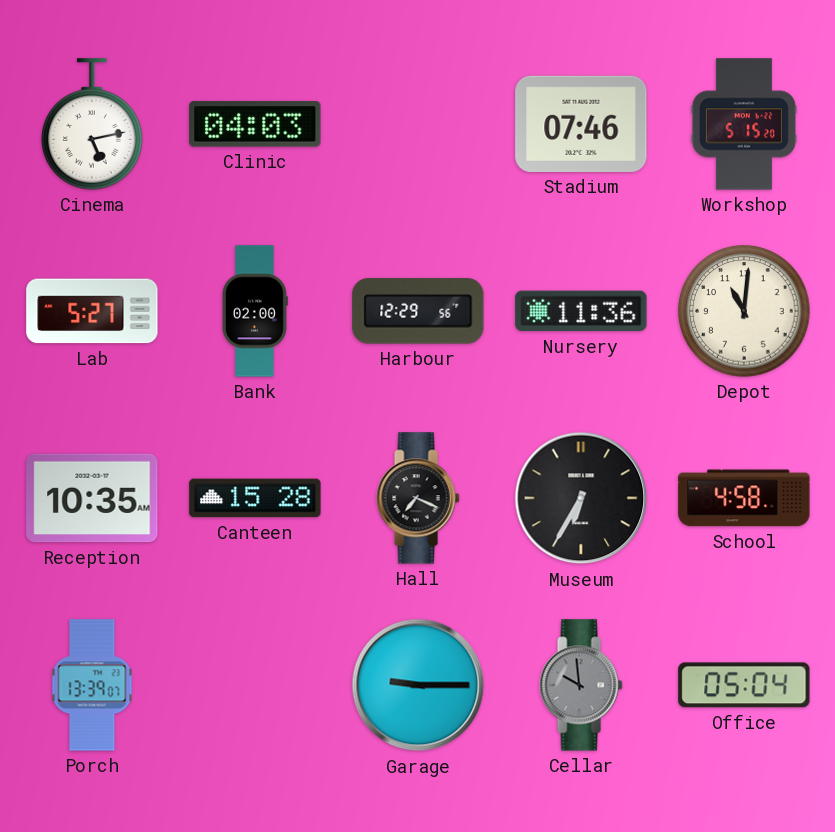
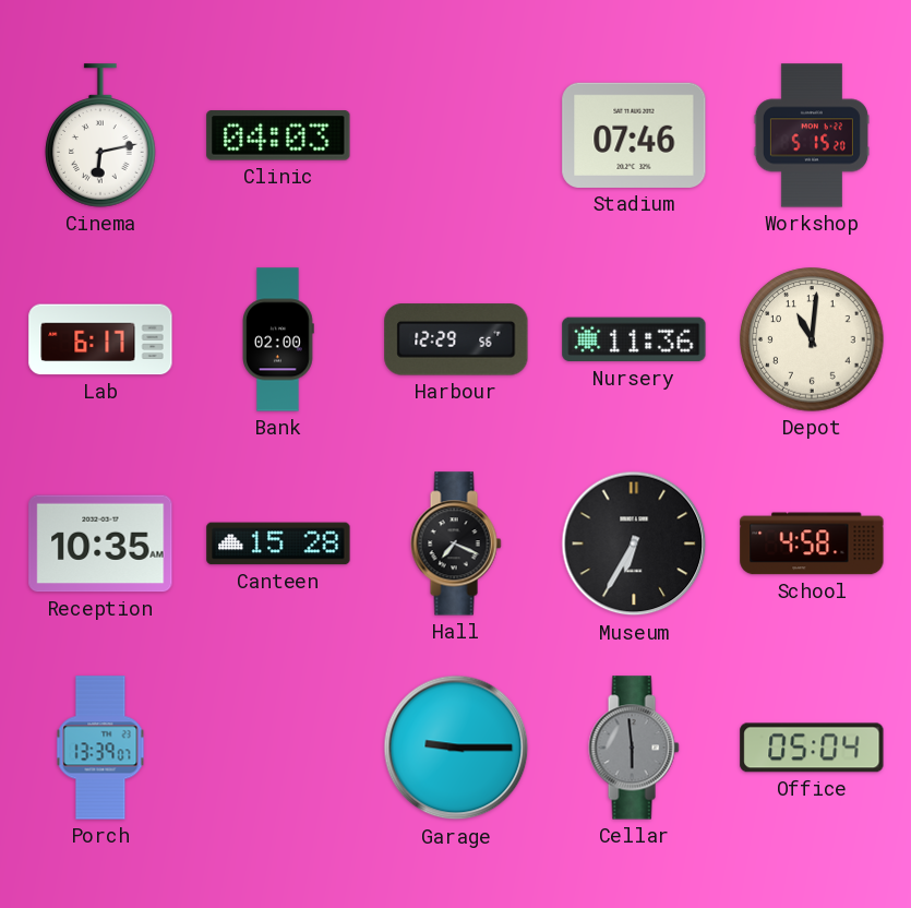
Cinema: 5:13 -> 6:13
Lab: 5:27 -> 6:17
Cellar: 9:59 -> 5:59
